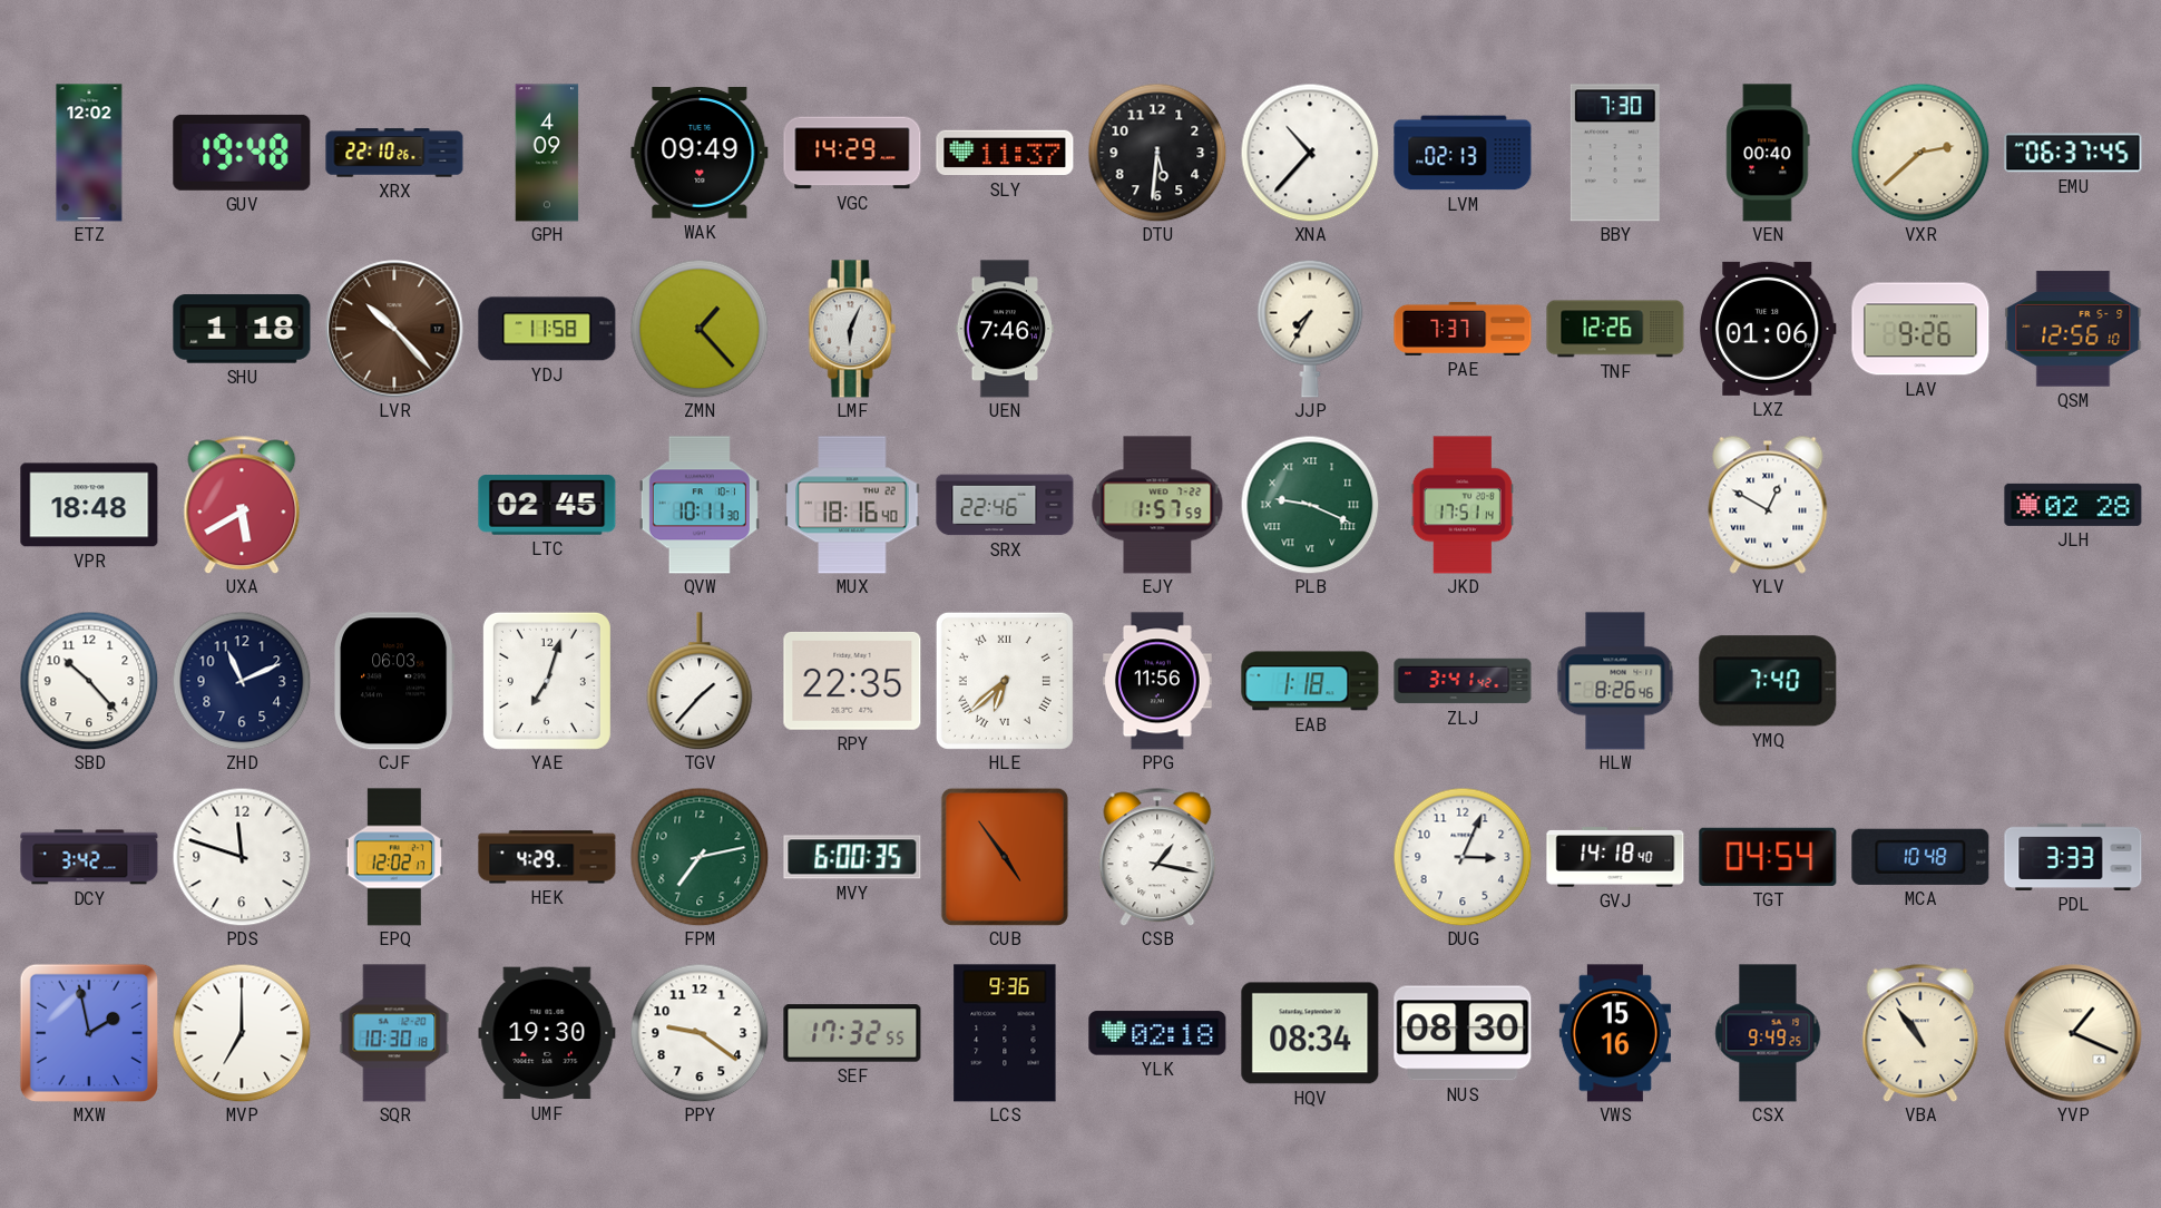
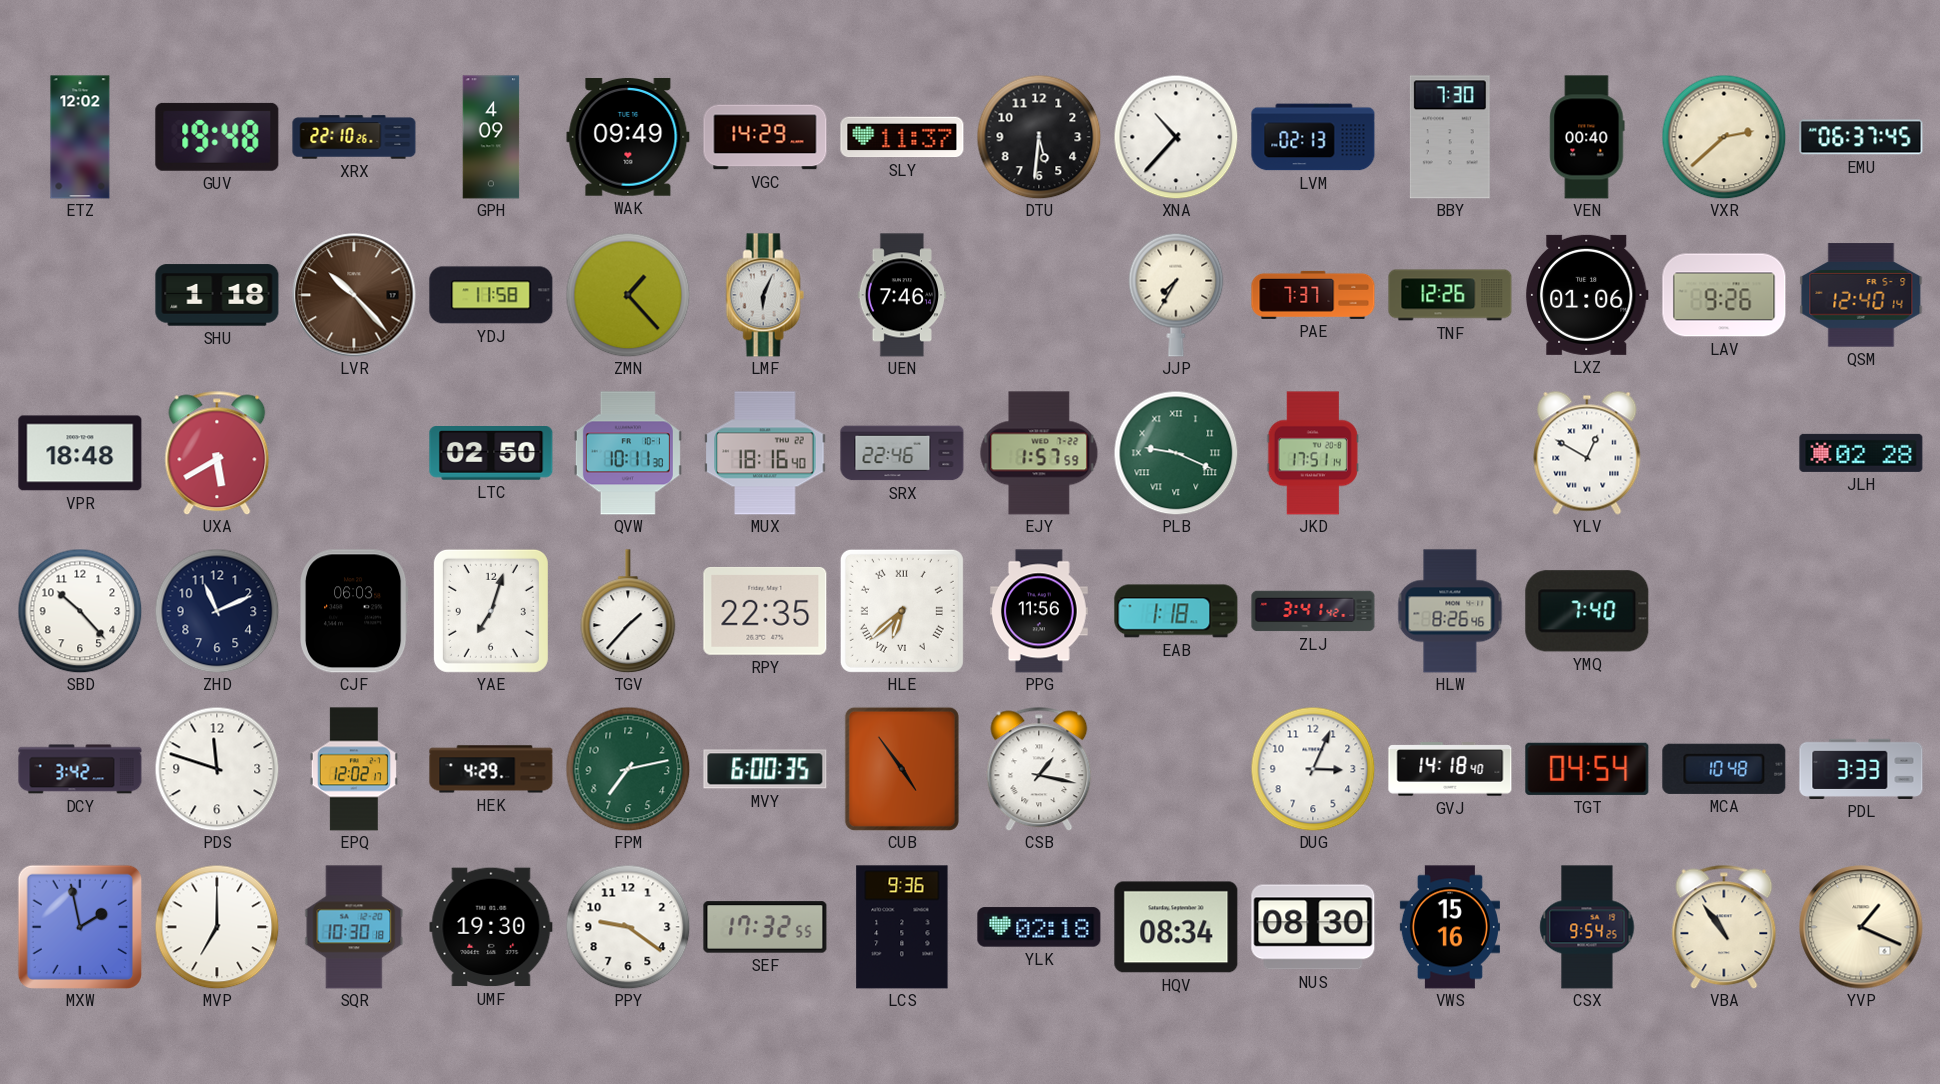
QSM: 12:56 -> 12:40
LTC: 02:45 -> 02:50
CSX: 9:49 -> 9:54
